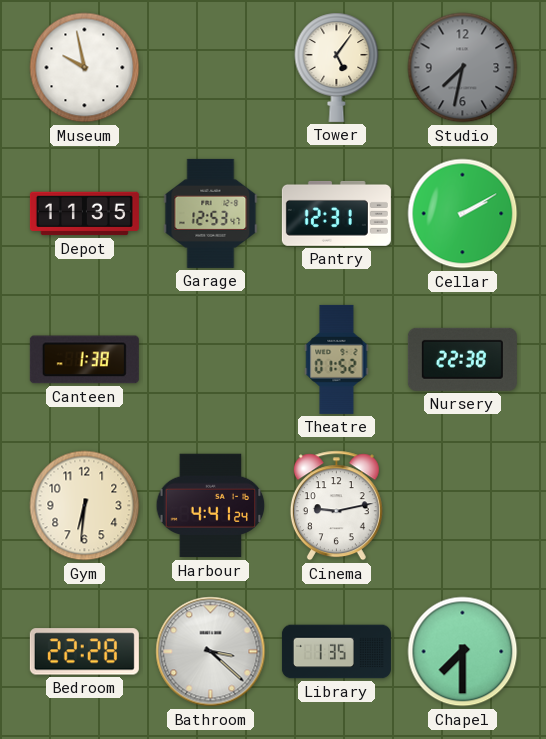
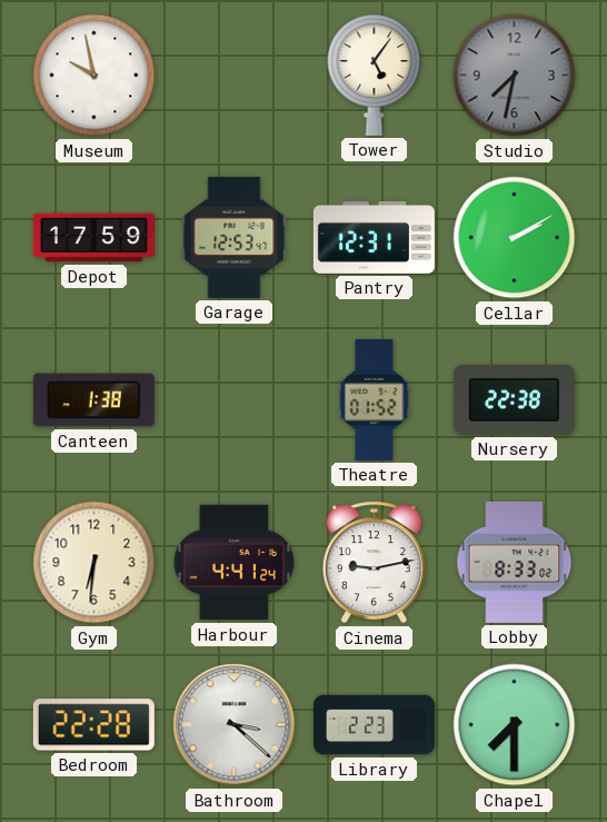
Depot: 11:35 -> 17:59
Lobby: none -> 8:33
Library: 1:35 -> 2:23
